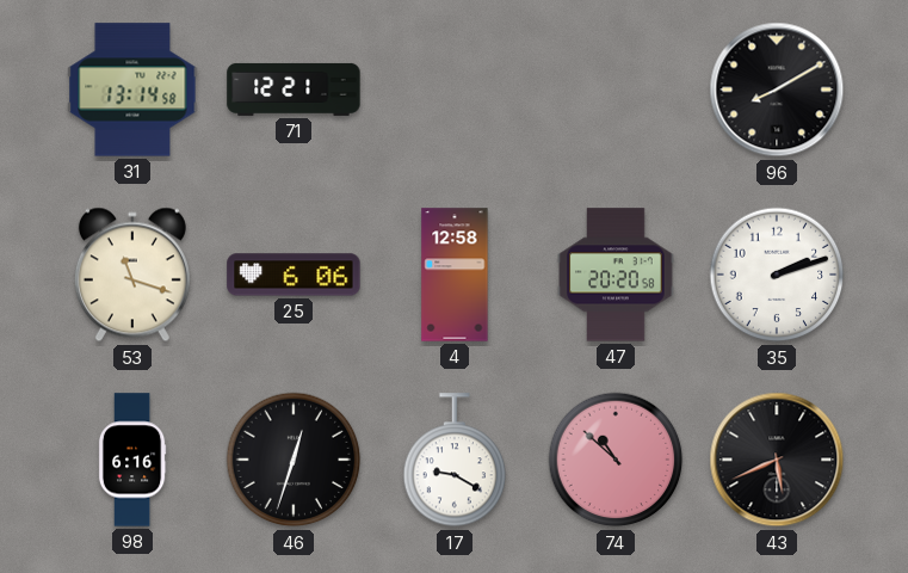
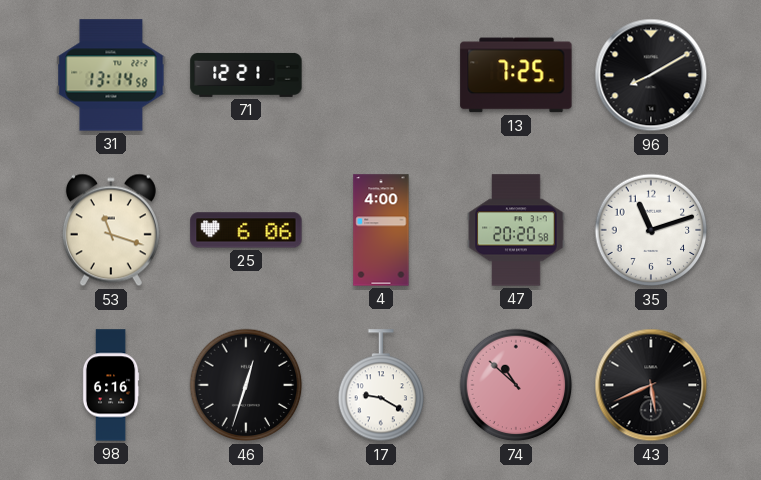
13: none -> 7:25
4: 12:58 -> 4:00
35: 2:12 -> 11:12
